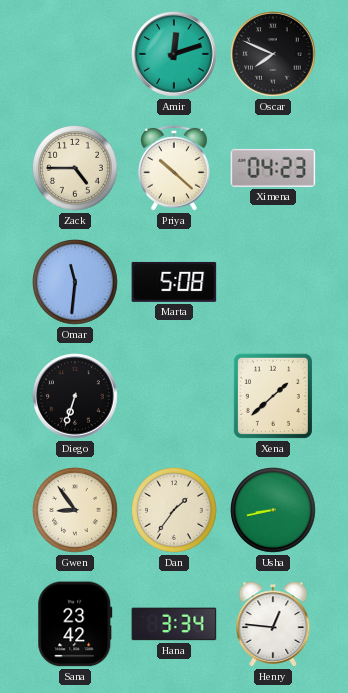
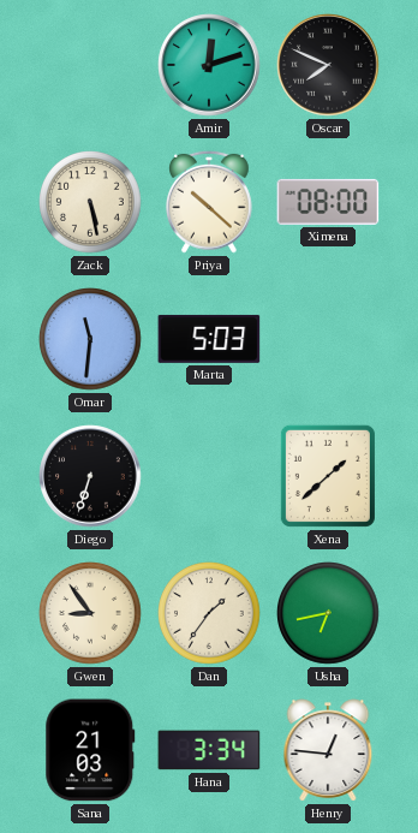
Zack: 4:45 -> 5:28
Ximena: 04:23 -> 08:00
Marta: 5:08 -> 5:03
Usha: 8:43 -> 6:43
Sana: 23:42 -> 21:03
